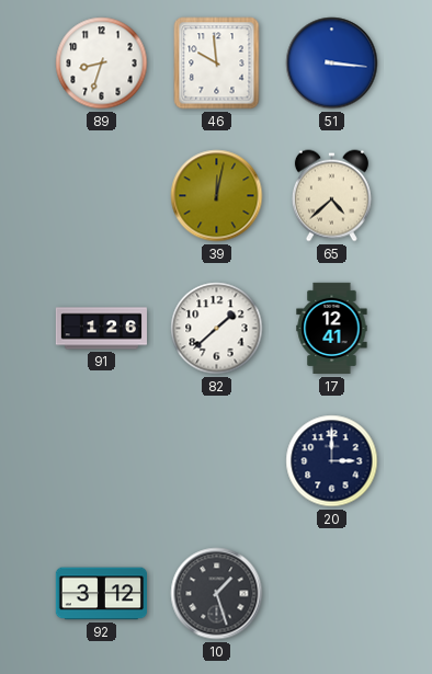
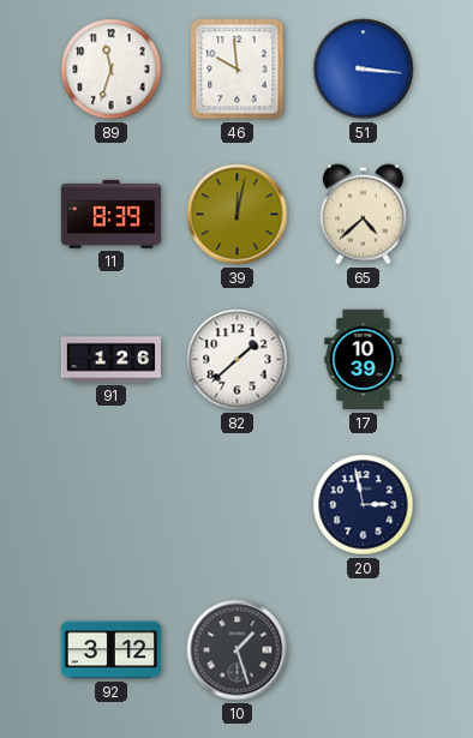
89: 8:33 -> 11:33
11: none -> 8:39
17: 12:41 -> 10:39
20: 3:00 -> 2:58
